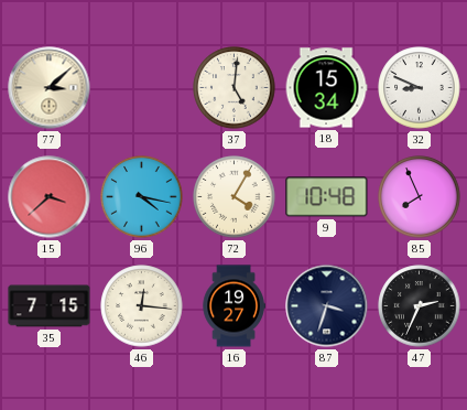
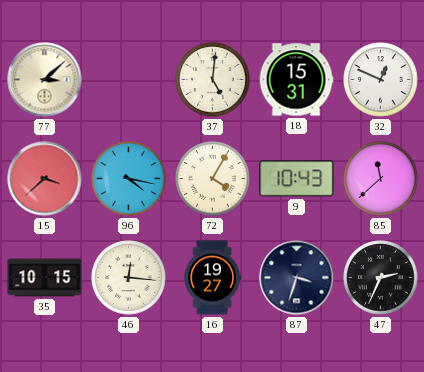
18: 15:34 -> 15:31
32: 8:49 -> 12:49
9: 10:48 -> 10:43
85: 7:56 -> 11:38
35: 7:15 -> 10:15
